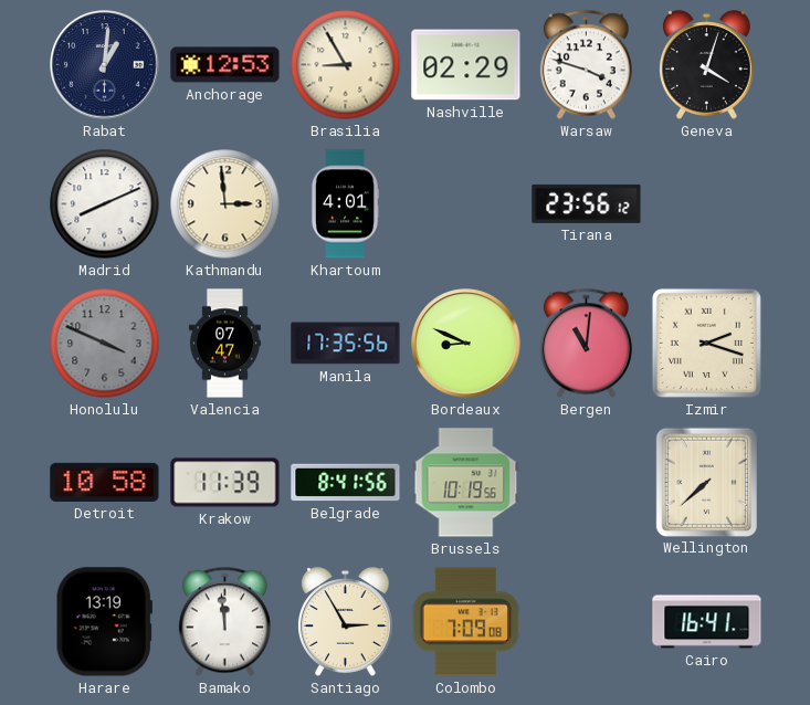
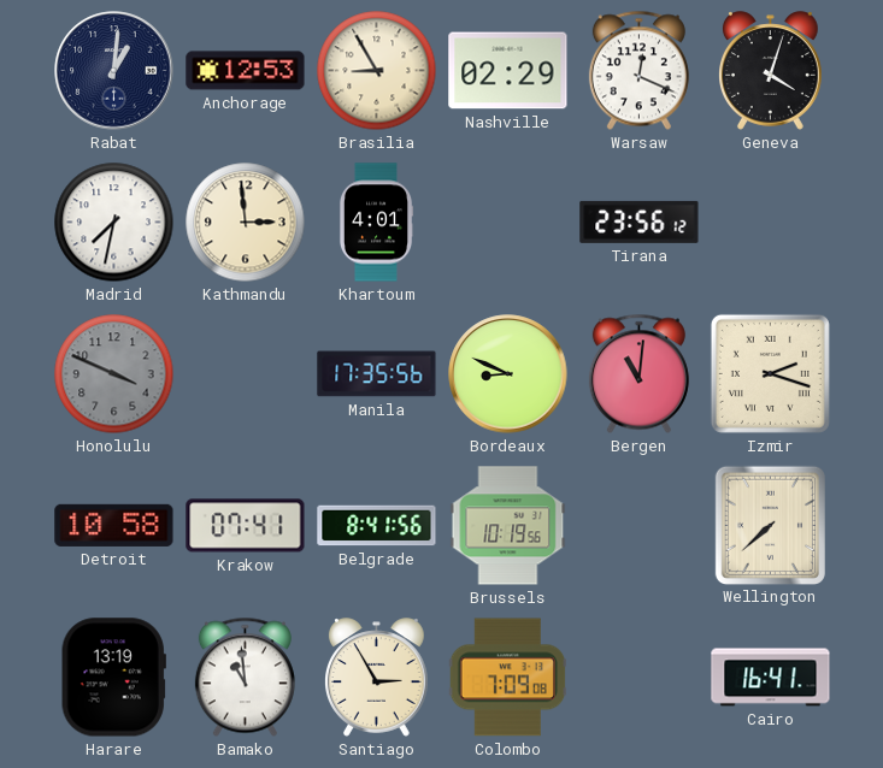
Warsaw: 3:48 -> 12:19
Madrid: 8:11 -> 7:32
Valencia: 07:47 -> none
Krakow: 11:39 -> 07:41
Bamako: 11:59 -> 10:59
